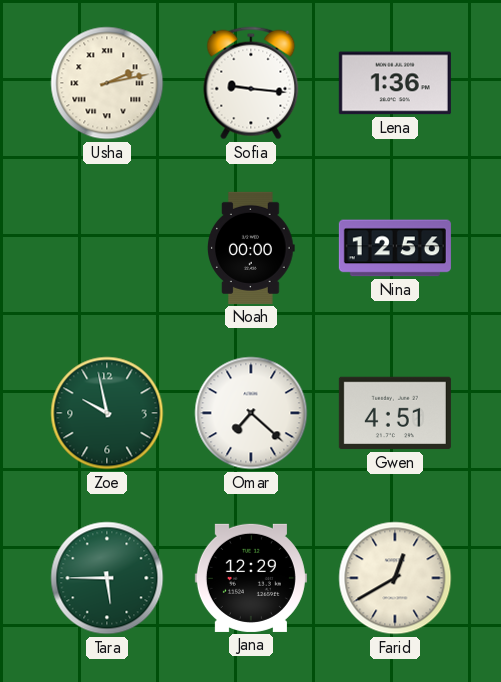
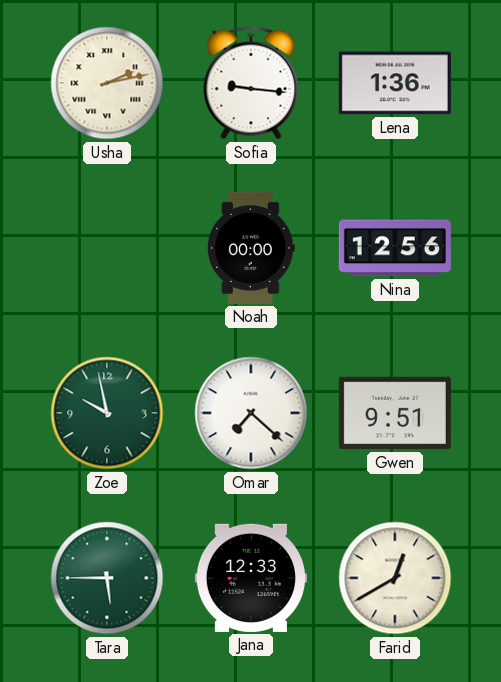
Gwen: 4:51 -> 9:51
Jana: 12:29 -> 12:33
